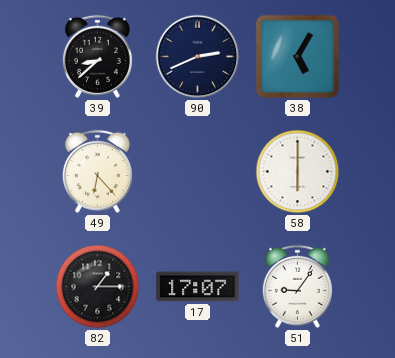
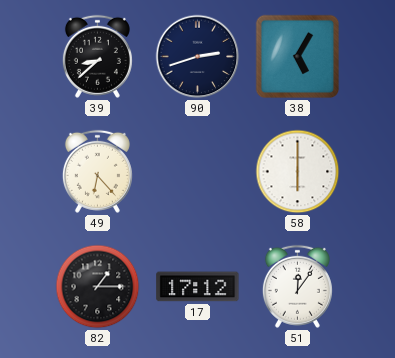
90: 2:41 -> 2:42
17: 17:07 -> 17:12
51: 9:06 -> 12:06
